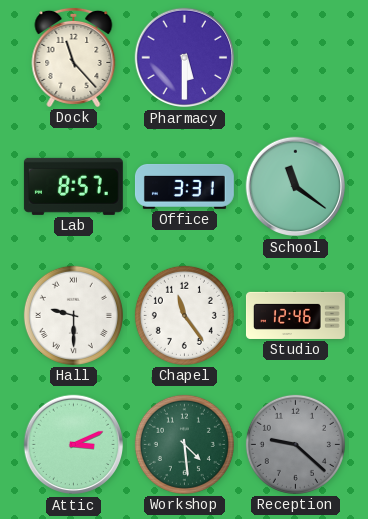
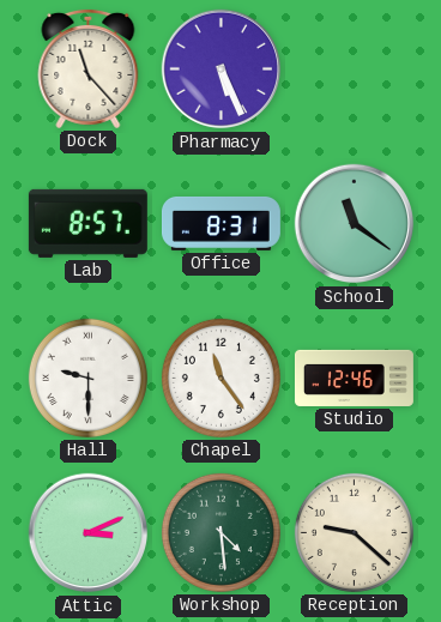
Pharmacy: 5:30 -> 5:26
Office: 3:31 -> 8:31
Reception dial: grey -> cream
